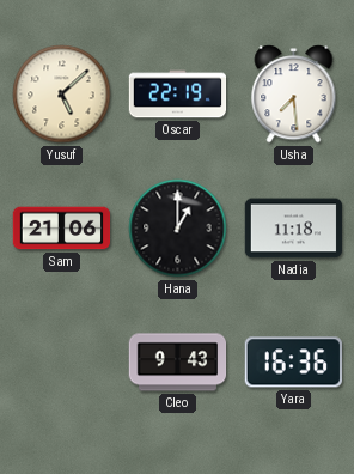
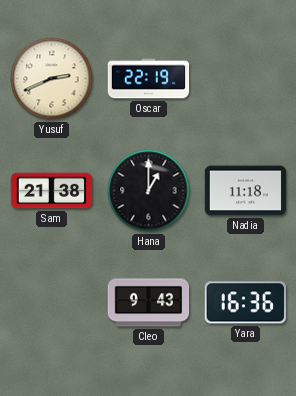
Yusuf: 5:08 -> 2:41
Usha: 7:29 -> none
Sam: 21:06 -> 21:38
